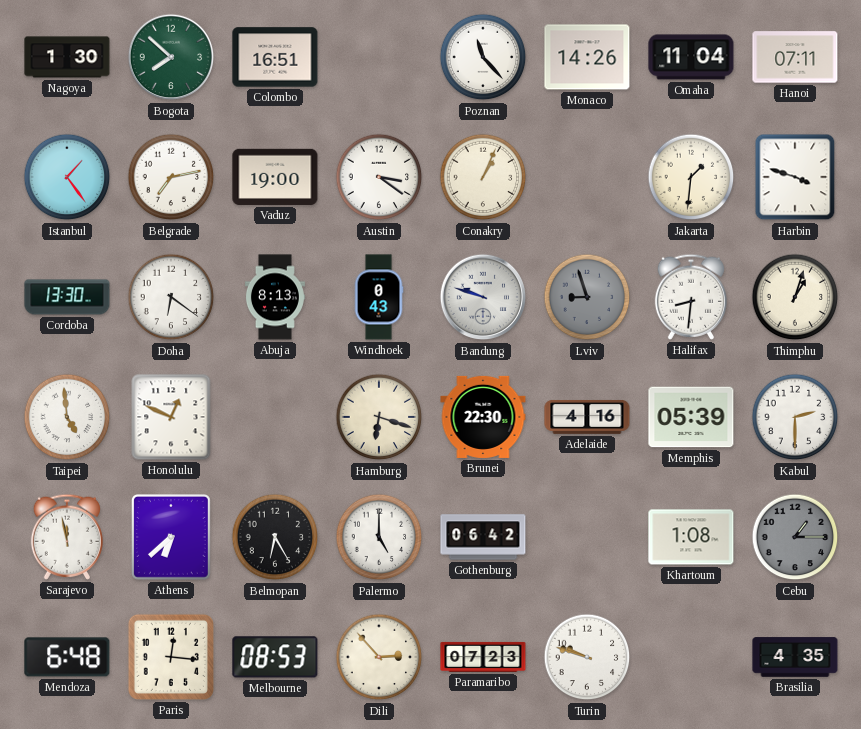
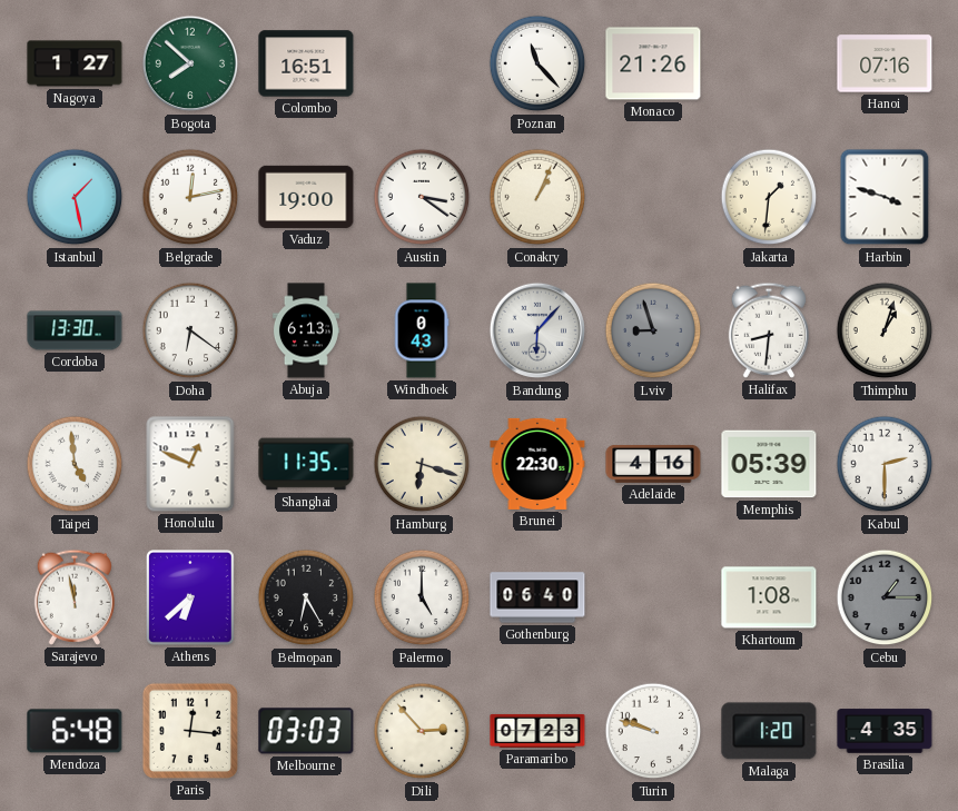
Nagoya: 1:30 -> 1:27
Monaco: 14:26 -> 21:26
Omaha: 11:04 -> none
Hanoi: 07:11 -> 07:16
Istanbul: 1:24 -> 1:28
Belgrade: 7:13 -> 12:13
Abuja: 8:13 -> 6:13
Bandung: 9:48 -> 6:07
Shanghai: none -> 11:35
Gothenburg: 06:42 -> 06:40
Melbourne: 08:53 -> 03:03
Malaga: none -> 1:20
